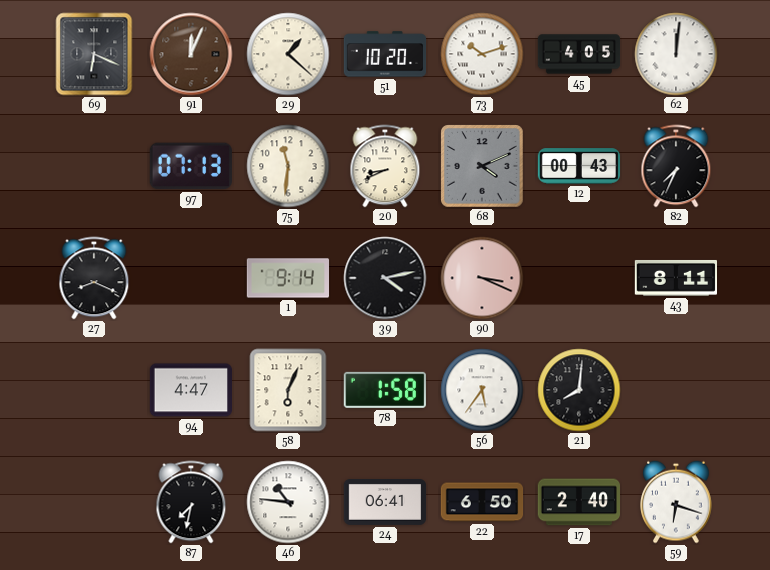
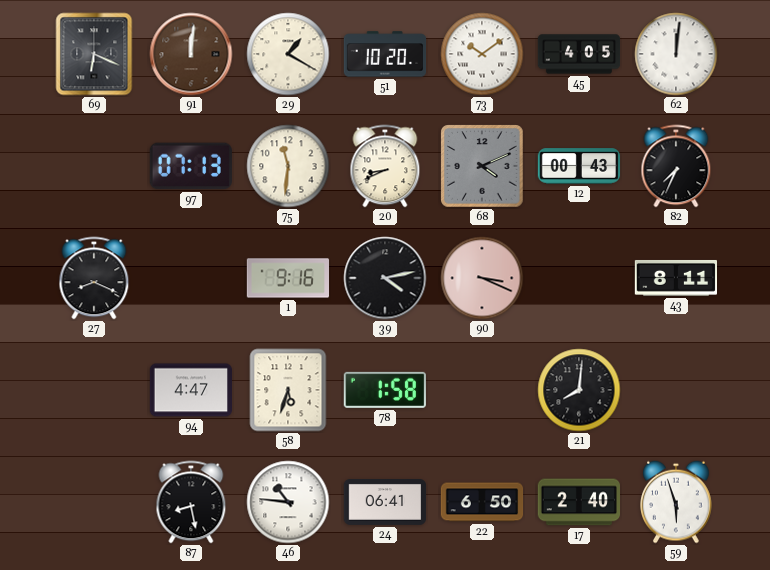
91: 12:04 -> 12:01
29: 1:22 -> 1:20
73: 10:12 -> 10:09
1: 9:14 -> 9:16
58: 6:04 -> 5:33
56: 5:36 -> none
87: 7:32 -> 8:28
59: 6:18 -> 5:57
